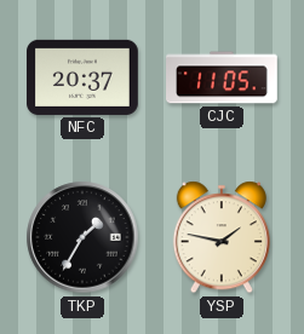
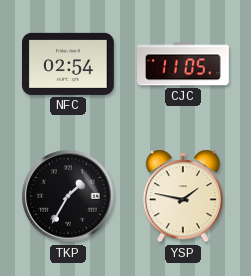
NFC: 20:37 -> 02:54
